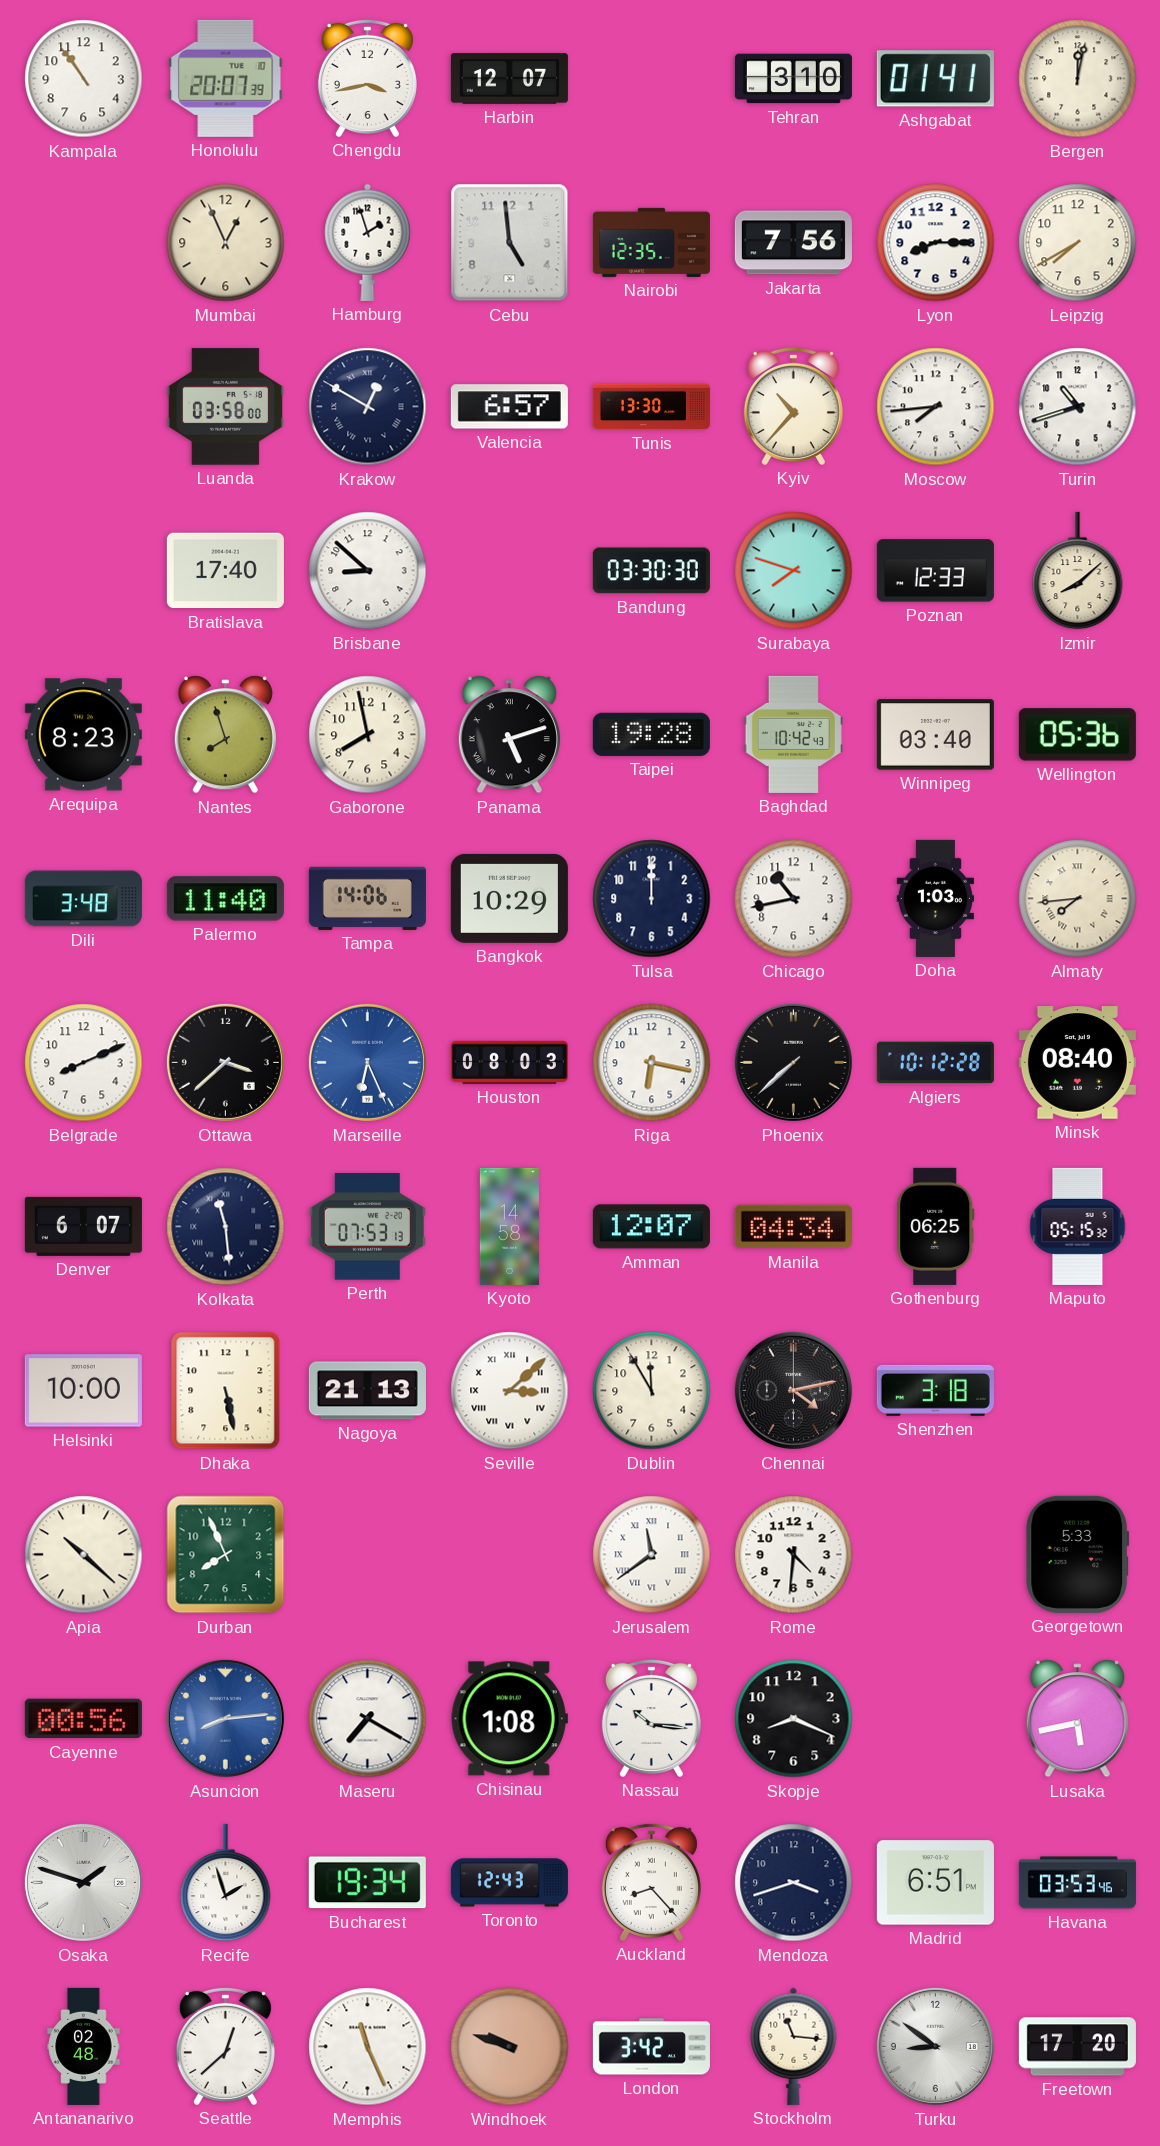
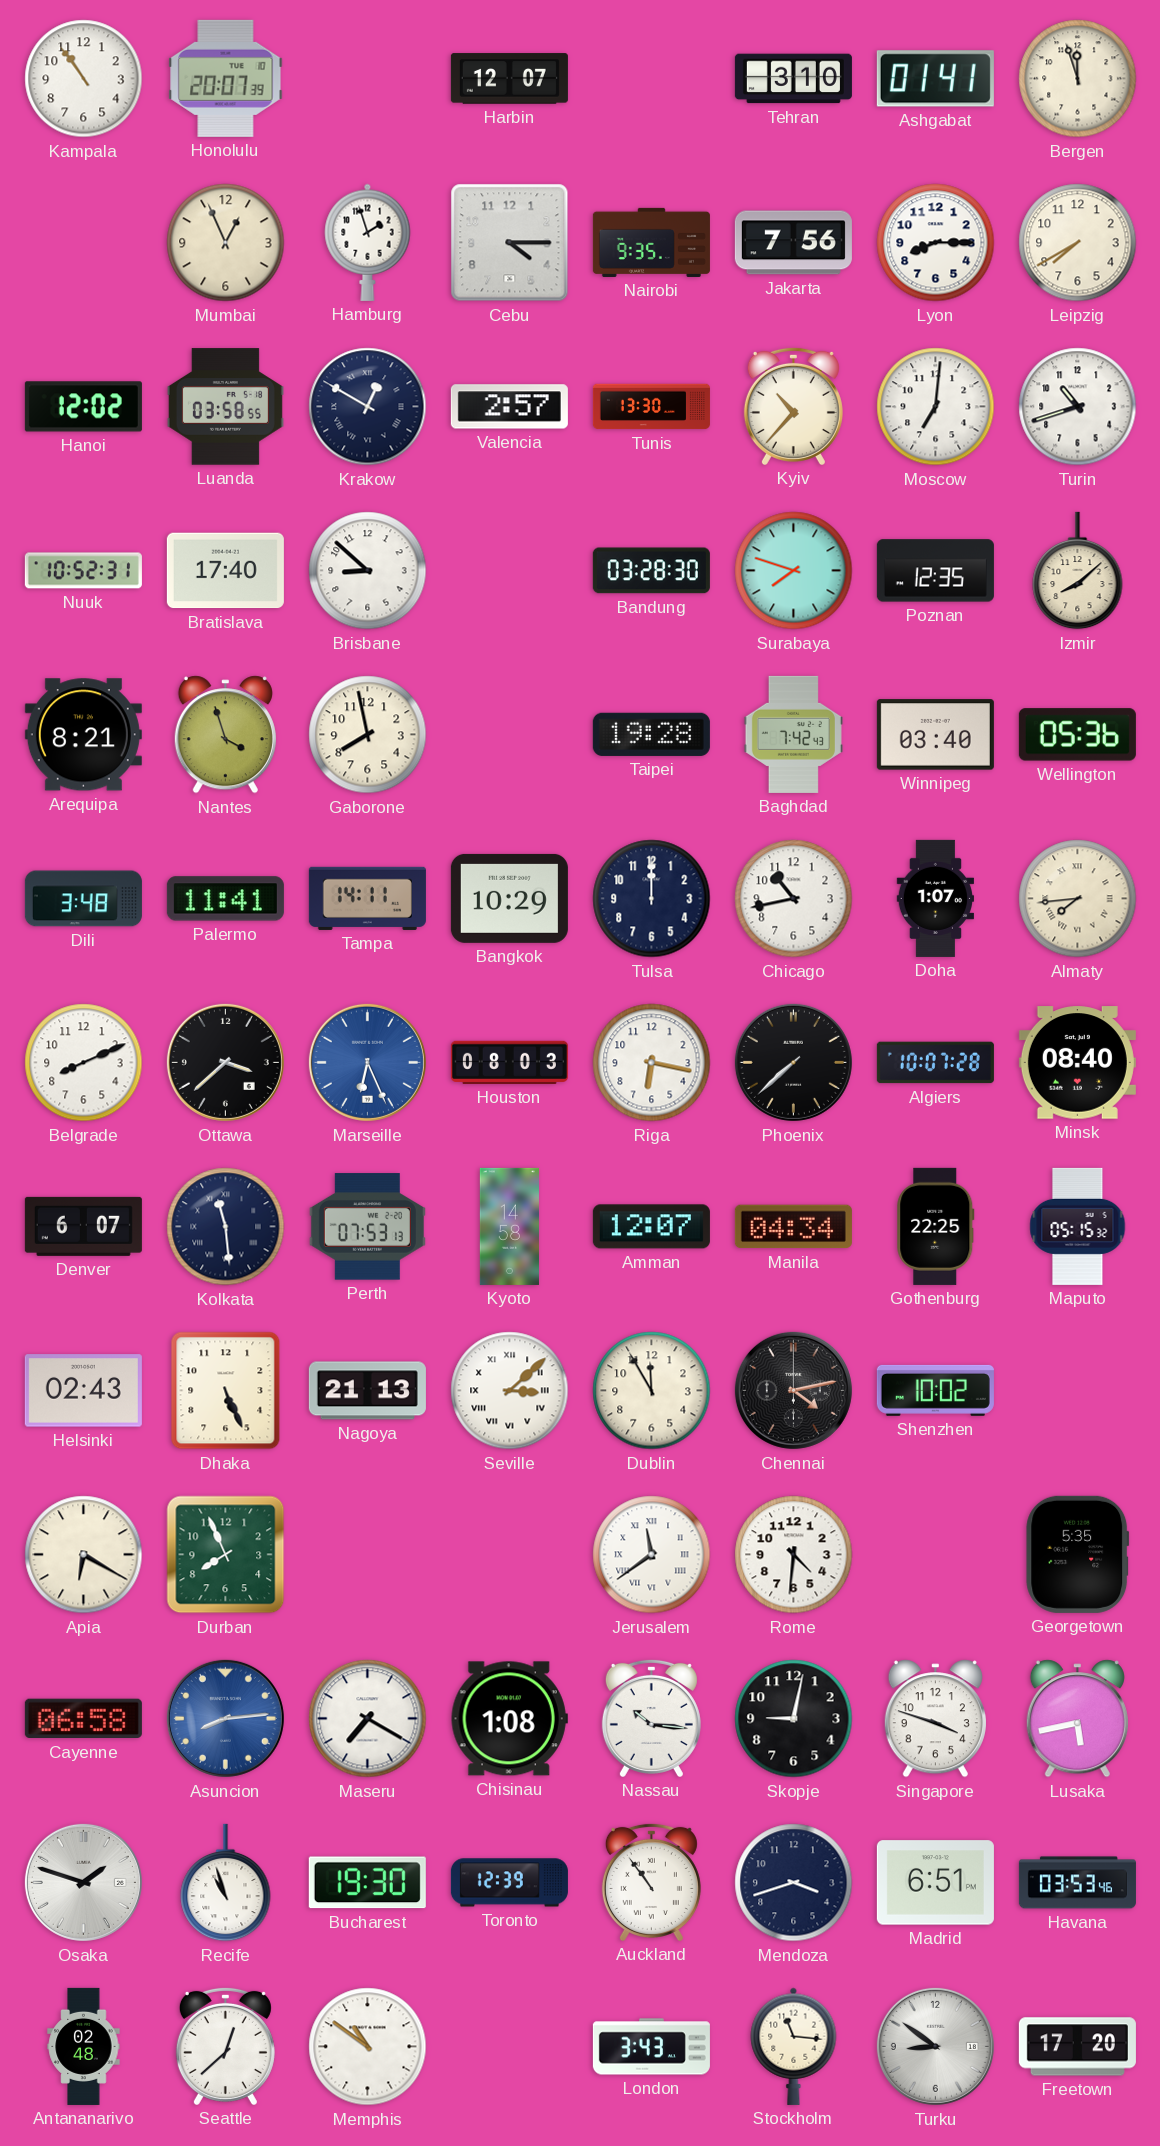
Chengdu: 3:43 -> none
Bergen: 12:02 -> 11:57
Cebu: 4:59 -> 4:15
Nairobi: 12:35 -> 9:35
Hanoi: none -> 12:02
Luanda: 03:58:00 -> 03:58:55
Valencia: 6:57 -> 2:57
Moscow: 7:44 -> 7:01
Nuuk: none -> 10:52
Bandung: 03:30 -> 03:28
Poznan: 12:33 -> 12:35
Arequipa: 8:23 -> 8:21
Nantes: 7:57 -> 3:57
Panama: 5:12 -> none
Baghdad: 10:42 -> 7:42
Palermo: 11:40 -> 11:41
Tampa: 14:06 -> 14:11
Doha: 1:03 -> 1:07
Algiers: 10:12 -> 10:07
Gothenburg: 06:25 -> 22:25
Helsinki: 10:00 -> 02:43
Dhaka: 5:28 -> 5:26
Shenzhen: 3:18 -> 10:02
Apia: 10:22 -> 6:20
Georgetown: 5:33 -> 5:35
Cayenne: 00:56 -> 06:58
Skopje: 8:19 -> 9:02
Singapore: none -> 3:48
Recife: 1:57 -> 10:57
Bucharest: 19:34 -> 19:30
Toronto: 12:43 -> 12:39
Auckland: 8:23 -> 10:54
Memphis: 11:26 -> 10:51
Windhoek: 9:48 -> none
London: 3:42 -> 3:43
